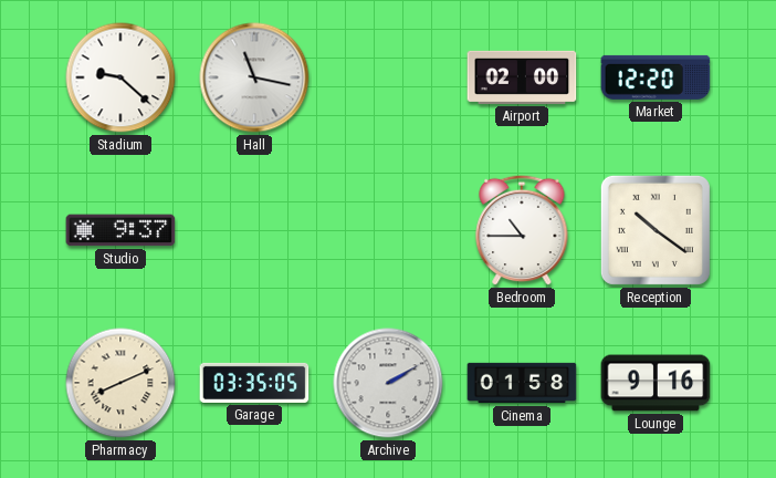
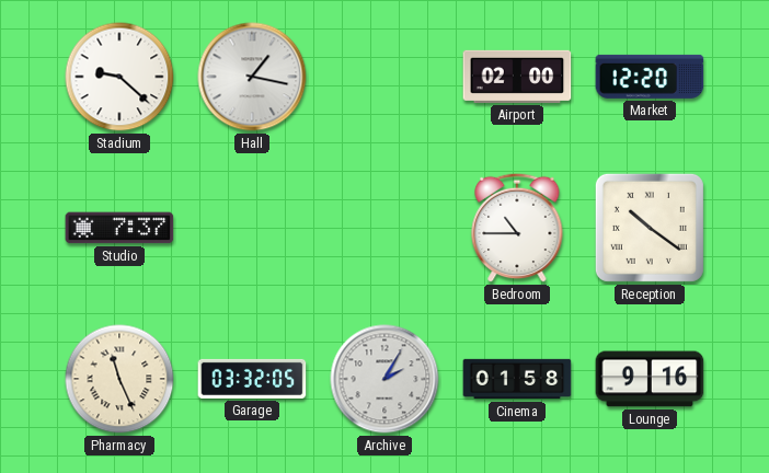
Hall: 11:17 -> 1:17
Studio: 9:37 -> 7:37
Pharmacy: 8:11 -> 11:26
Garage: 03:35 -> 03:32
Archive: 2:10 -> 2:05
